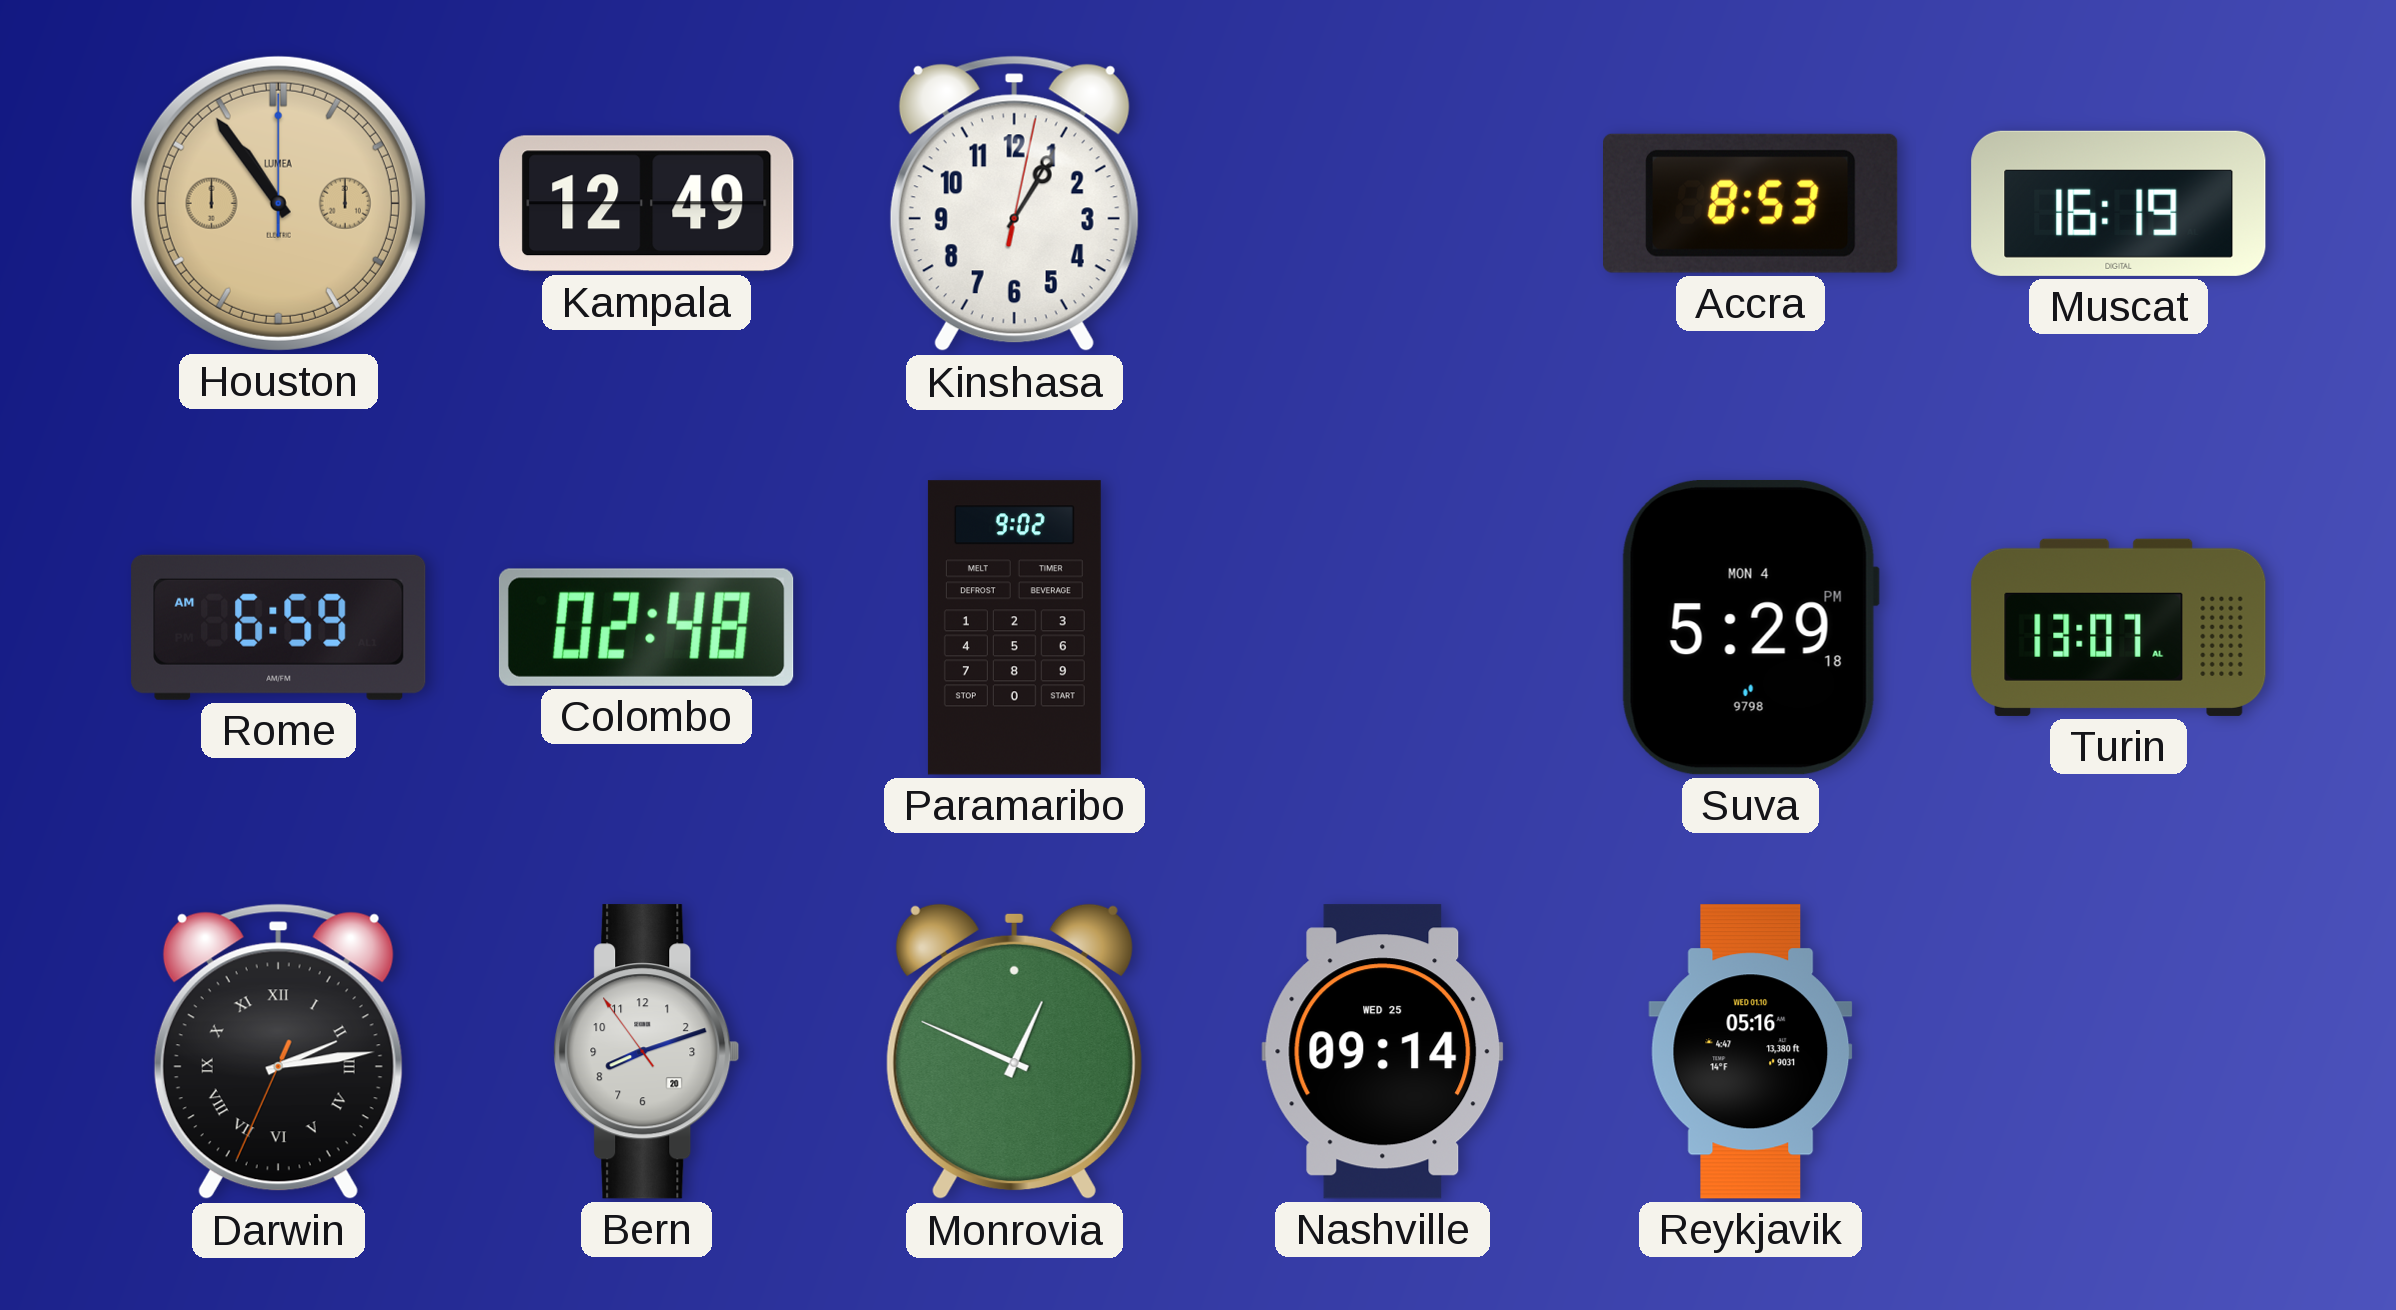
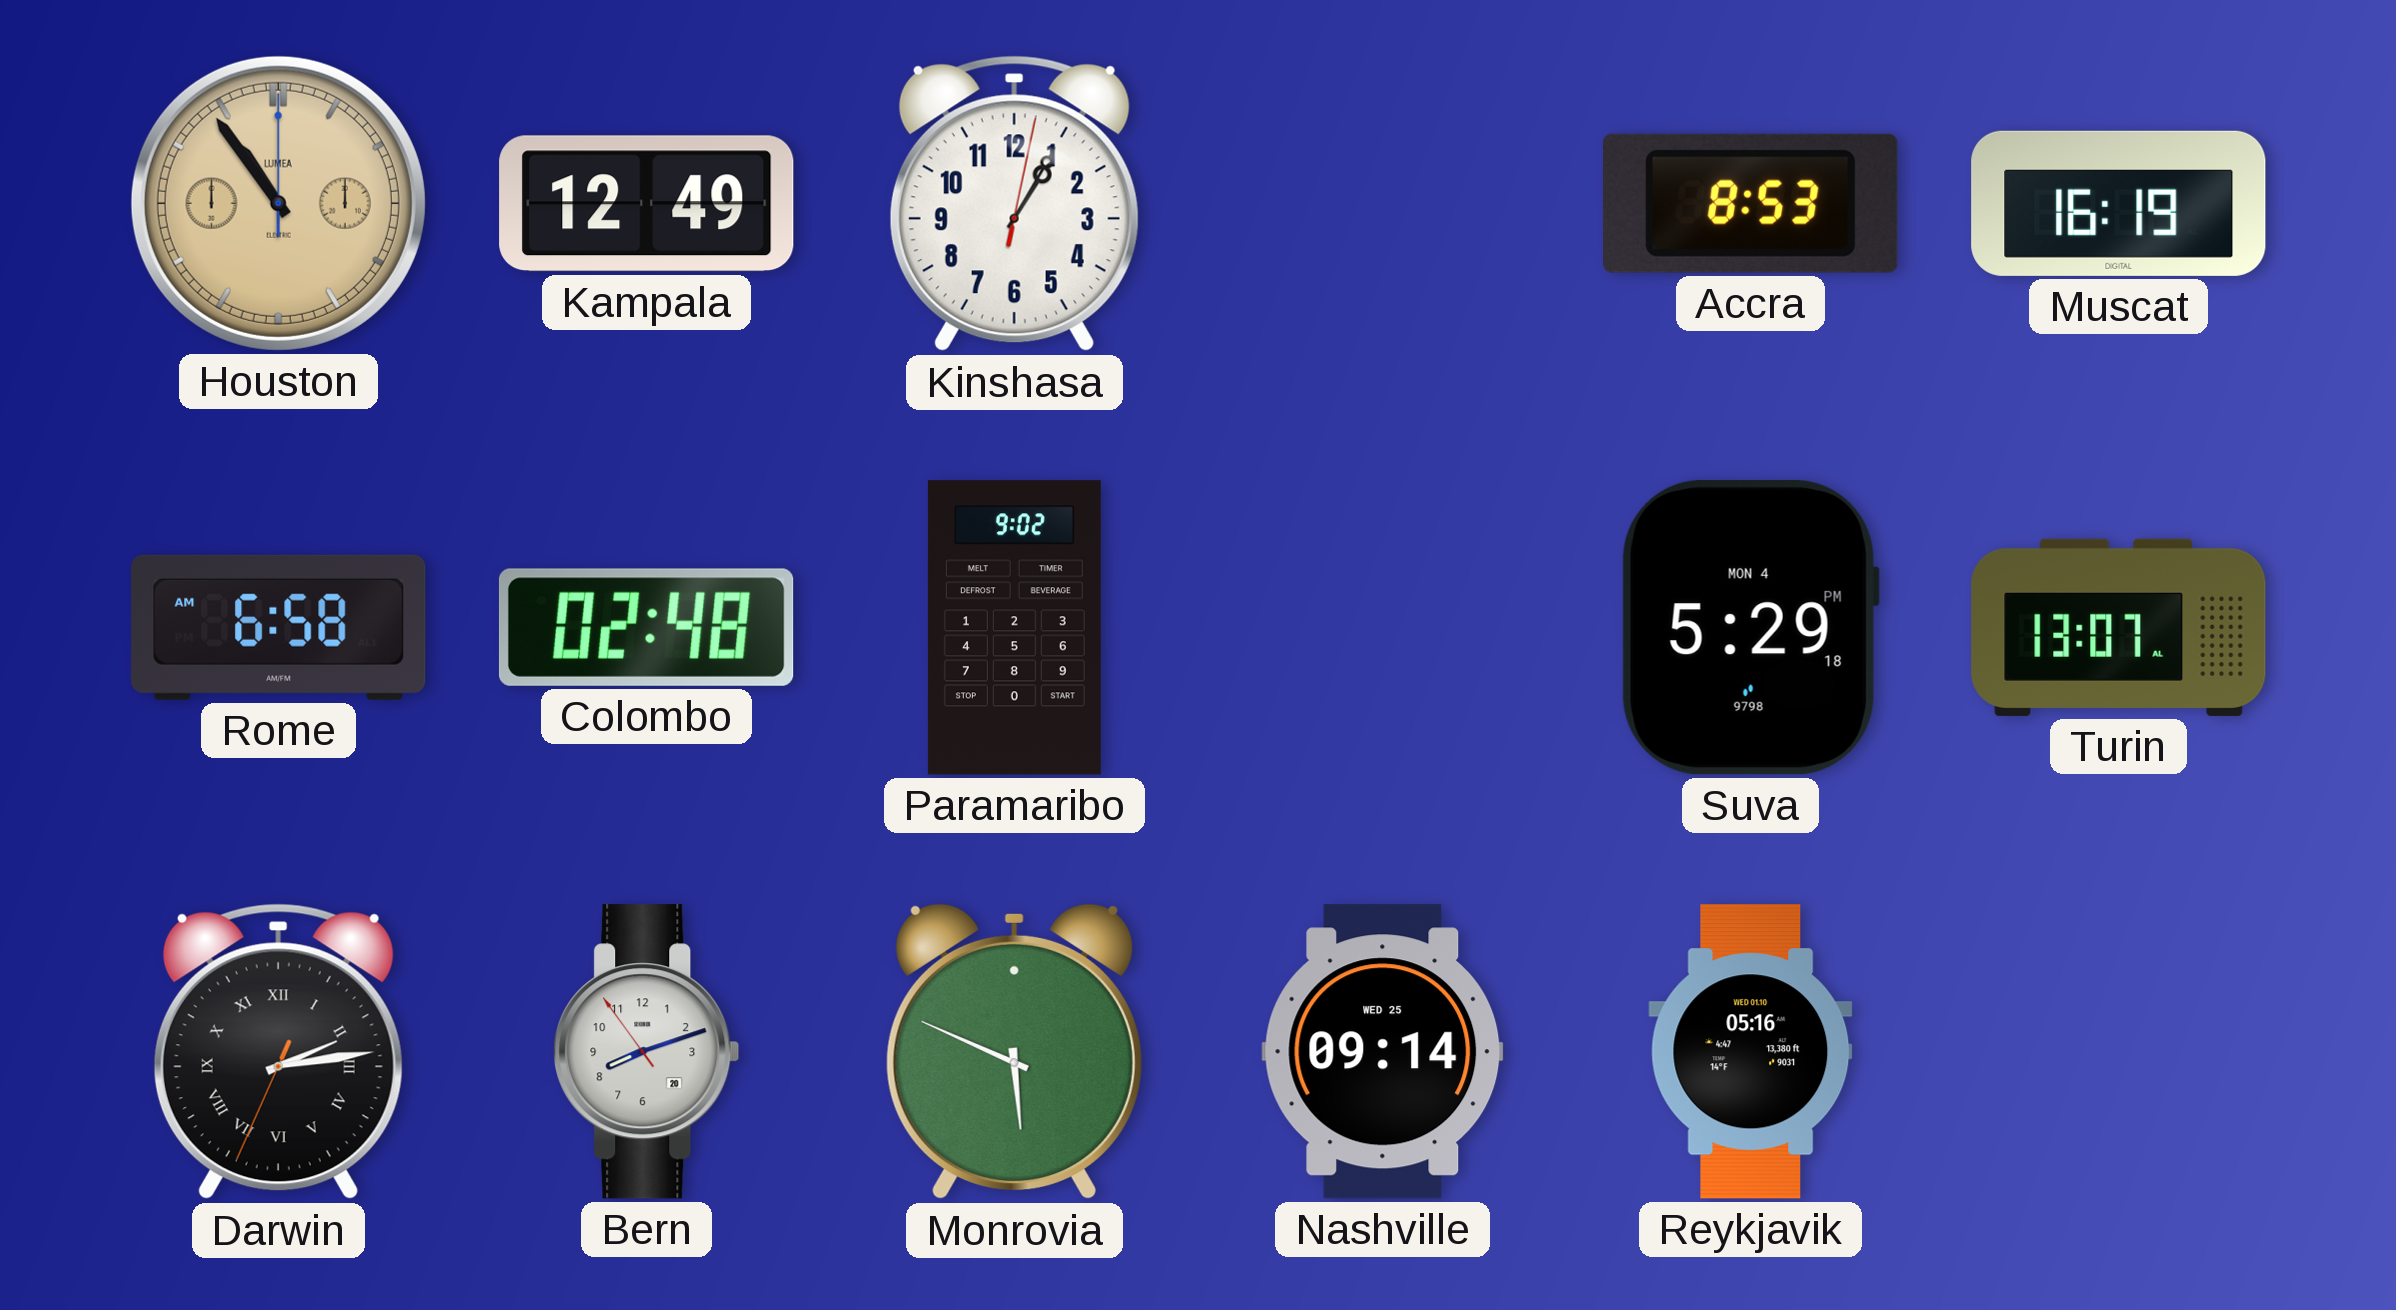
Rome: 6:59 -> 6:58
Monrovia: 12:49 -> 5:49
